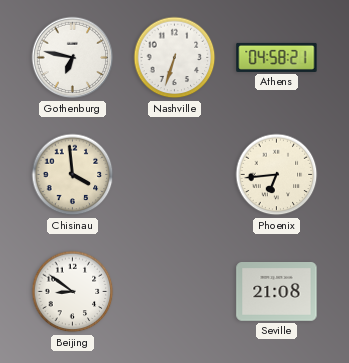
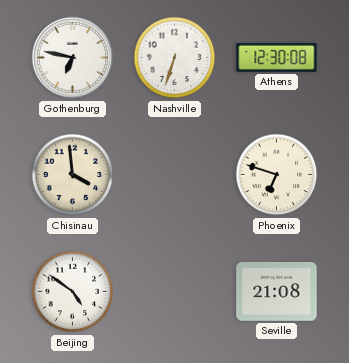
Athens: 04:58 -> 12:30
Phoenix: 6:44 -> 6:48
Beijing: 8:51 -> 4:51
